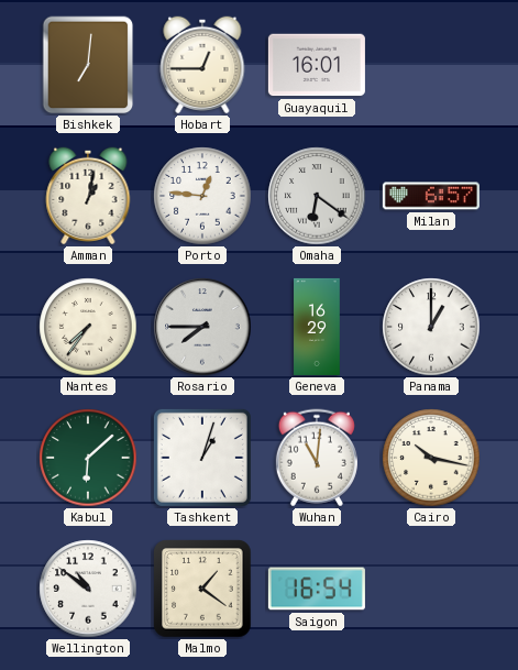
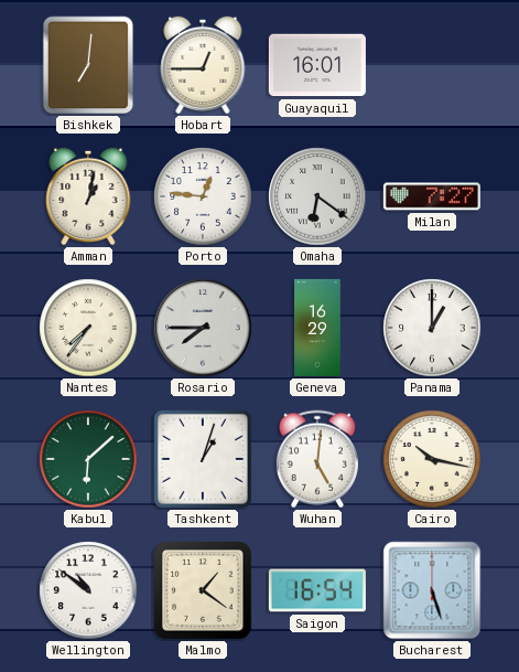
Milan: 6:57 -> 7:27
Wuhan: 11:01 -> 5:01
Bucharest: none -> 5:27
